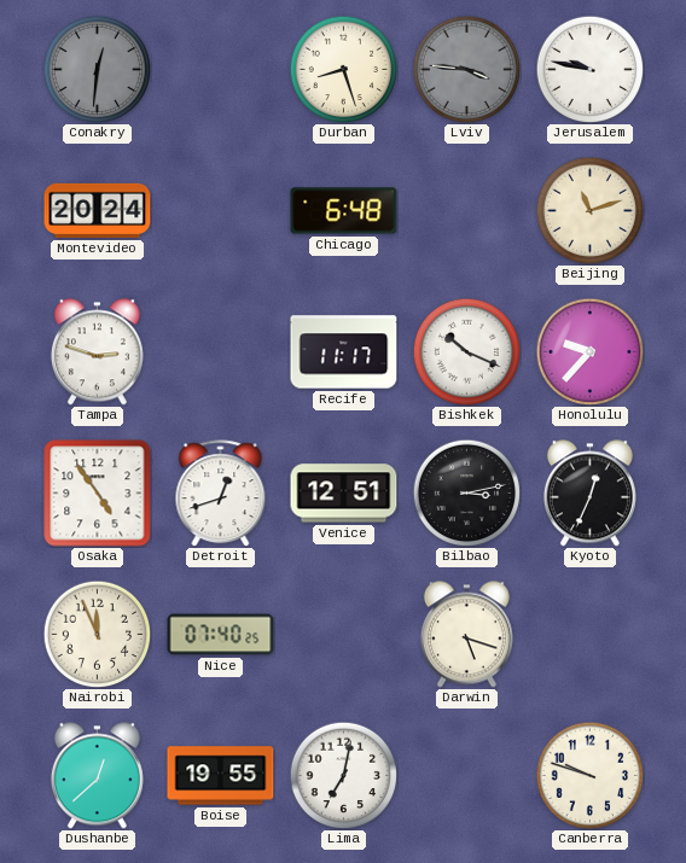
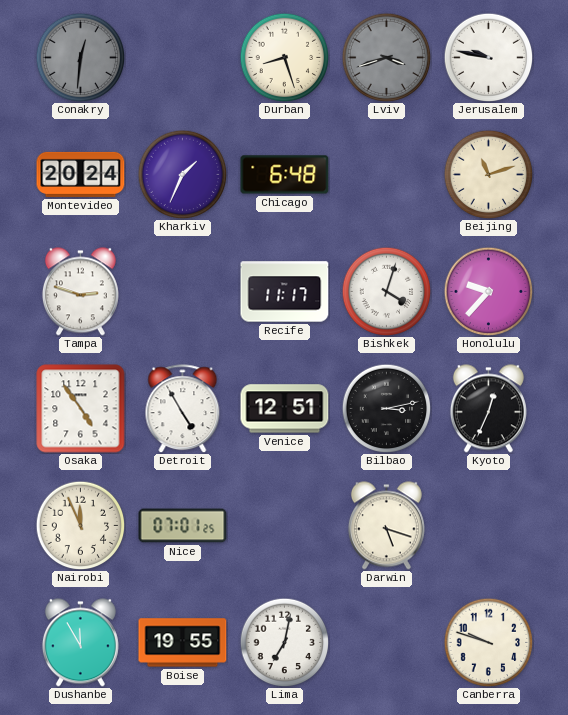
Lviv: 3:46 -> 3:42
Kharkiv: none -> 1:34
Bishkek: 10:19 -> 4:03
Detroit: 12:42 -> 4:55
Nice: 07:40 -> 07:01
Dushanbe: 12:38 -> 11:55
